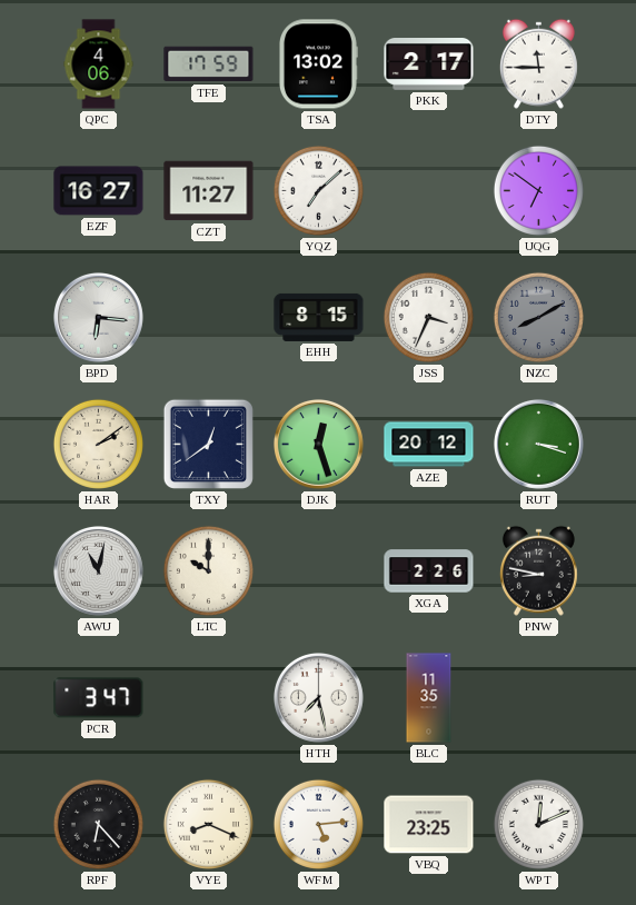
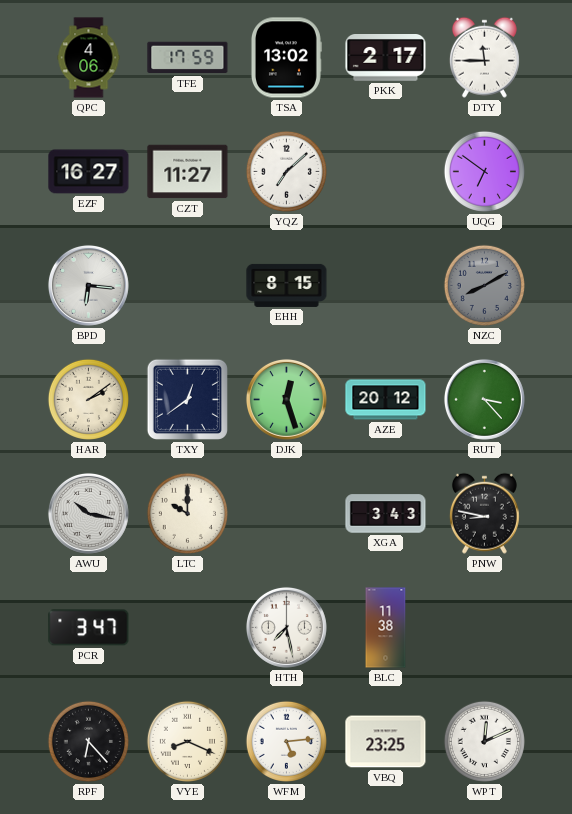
JSS: 3:34 -> none
RUT: 3:18 -> 3:23
AWU: 11:02 -> 10:17
XGA: 2:26 -> 3:43
BLC: 11:35 -> 11:38
